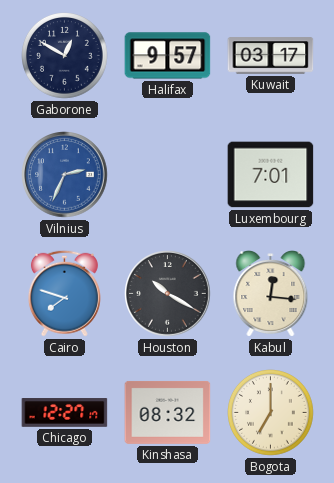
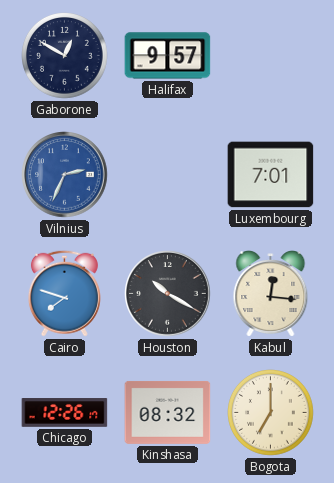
Kuwait: 03:17 -> none
Chicago: 12:27 -> 12:26
